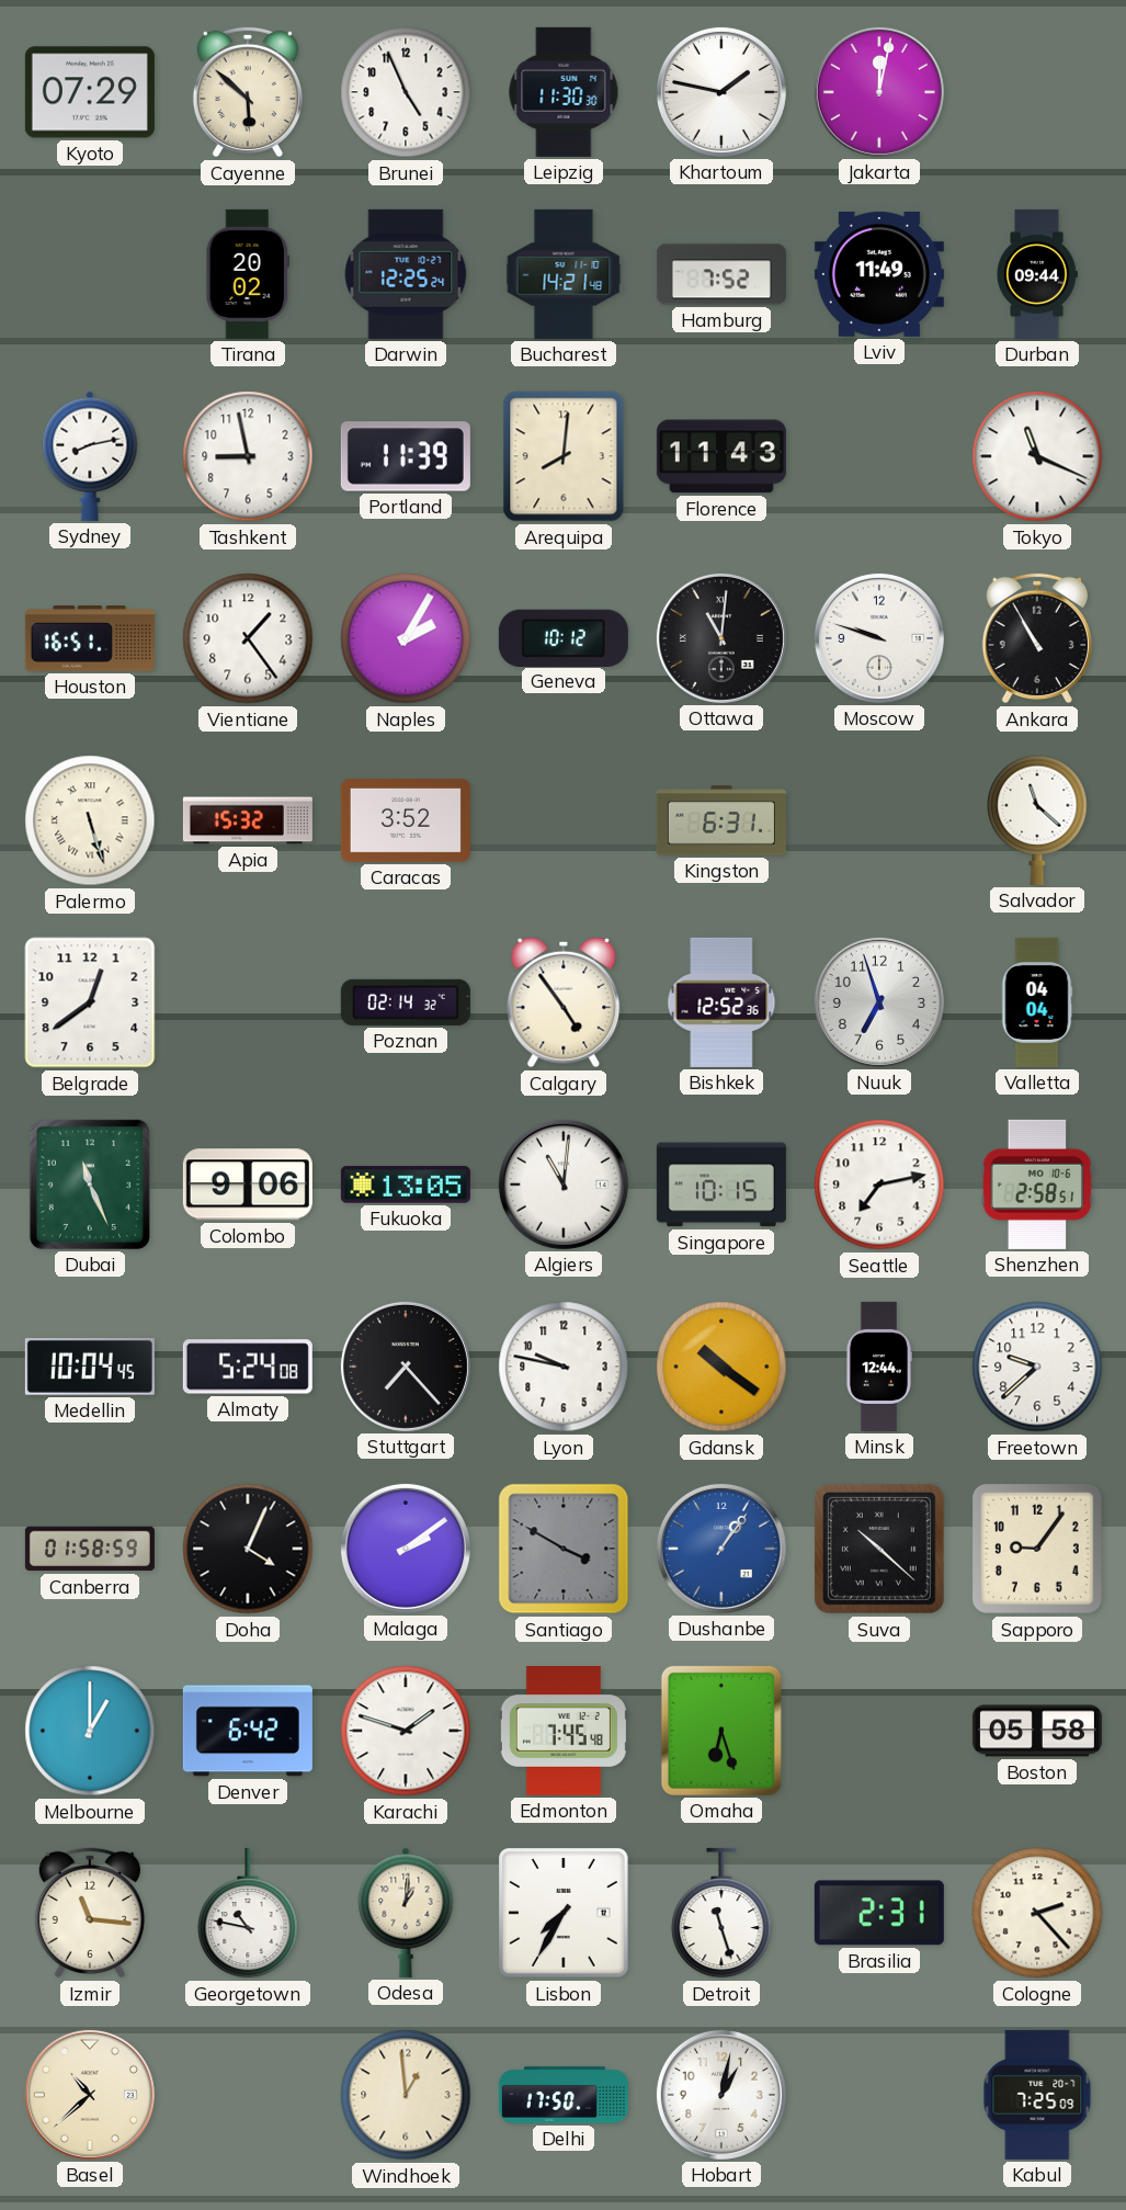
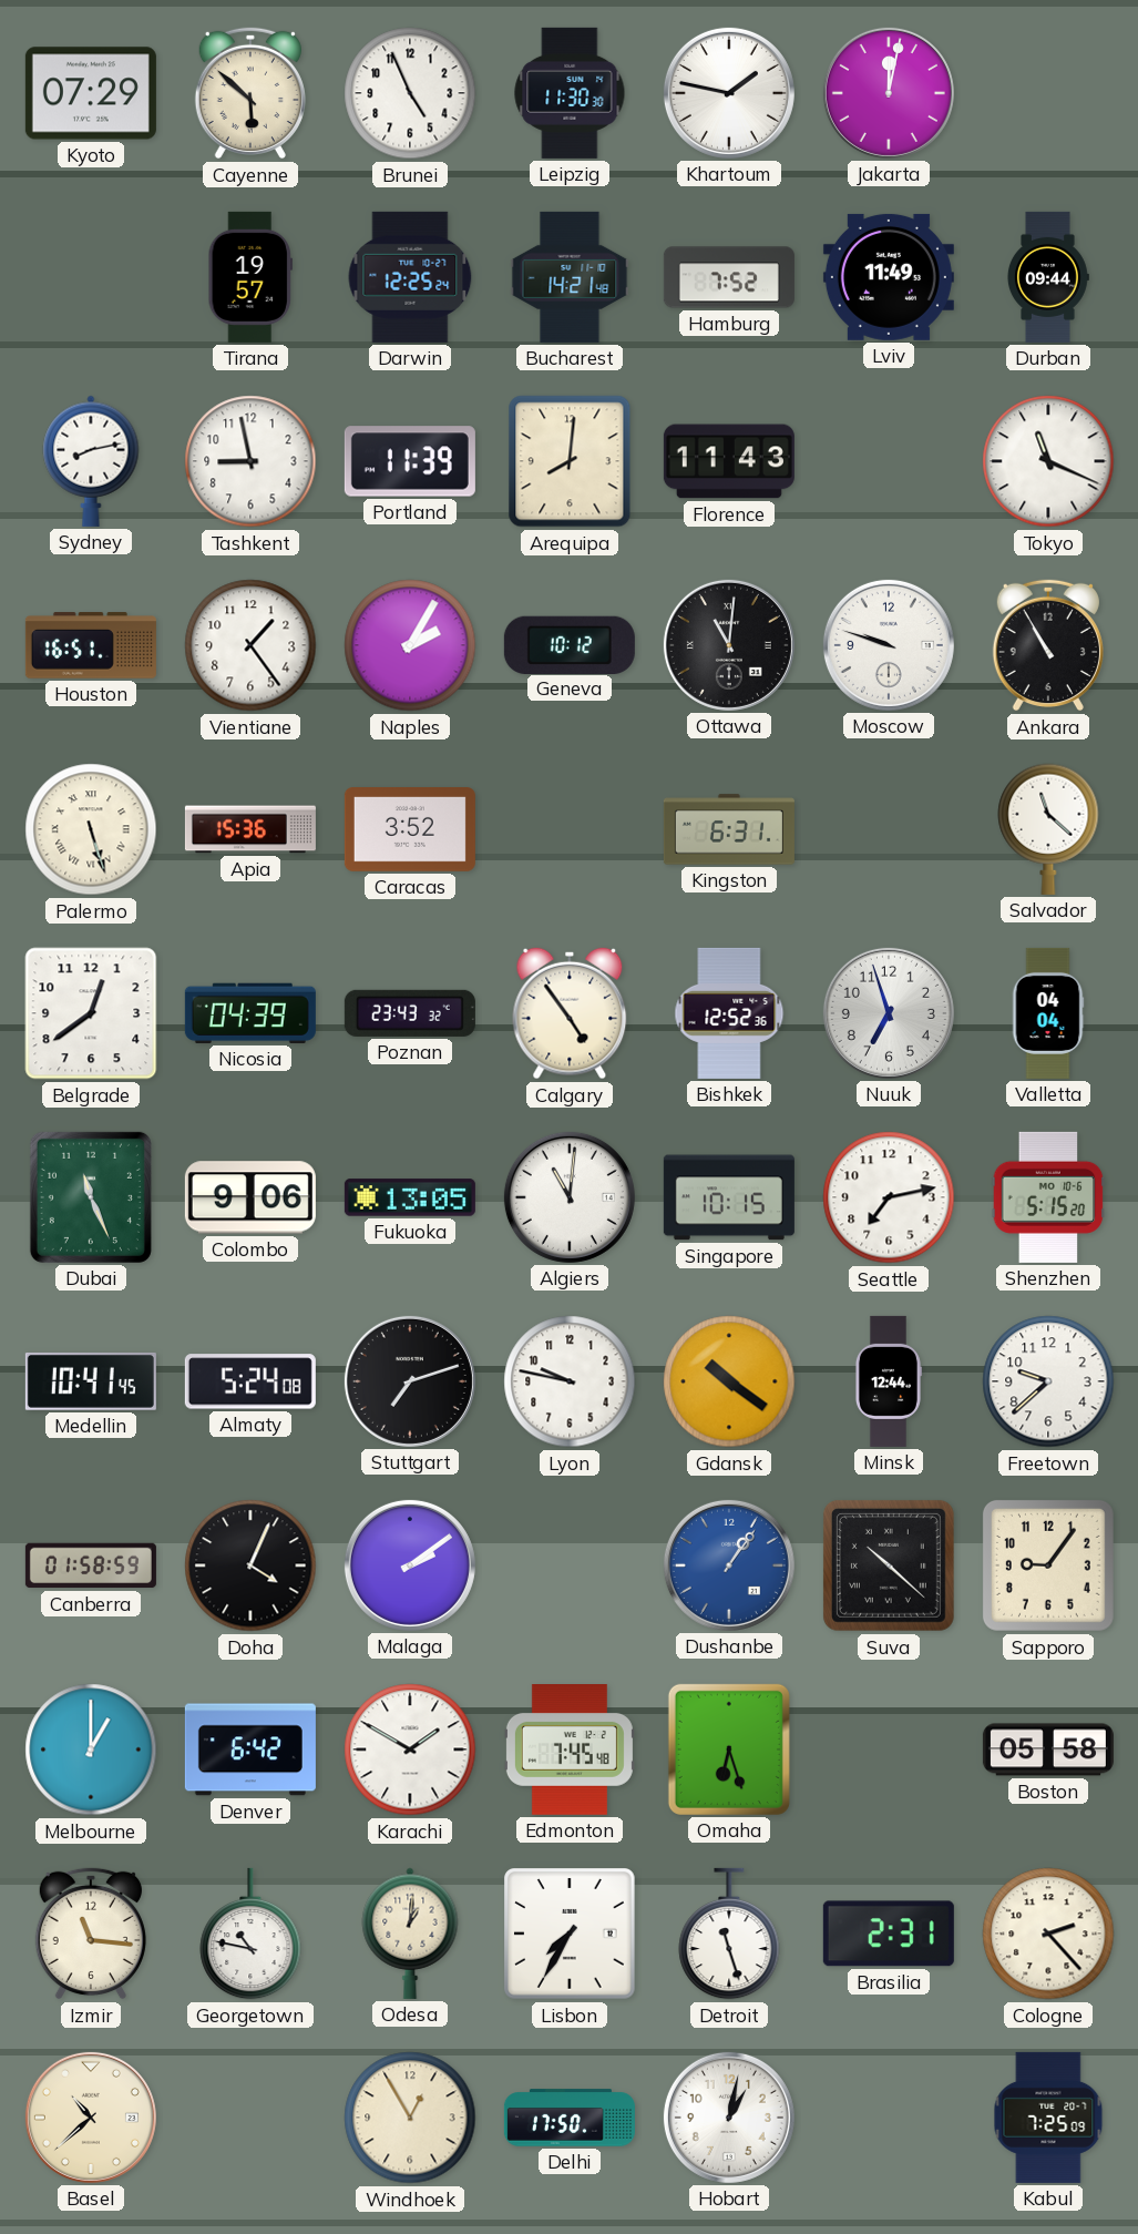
Tirana: 20:02 -> 19:57
Apia: 15:32 -> 15:36
Nicosia: none -> 04:39
Poznan: 02:14 -> 23:43
Shenzhen: 2:58 -> 5:15
Medellin: 10:04 -> 10:41
Stuttgart: 7:23 -> 7:12
Santiago: 3:50 -> none
Karachi: 1:48 -> 1:50
Windhoek: 12:59 -> 12:55
